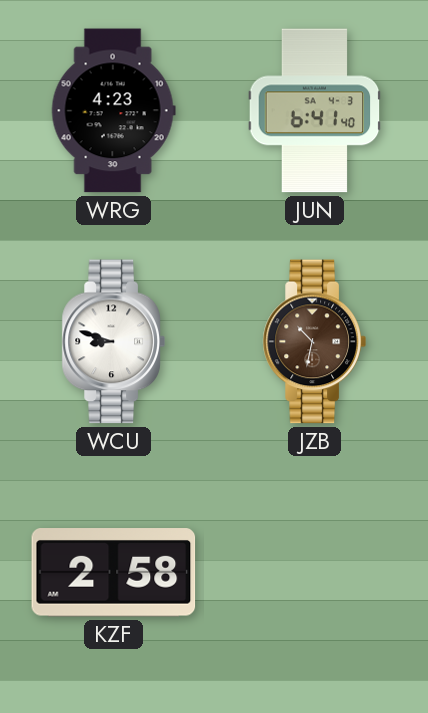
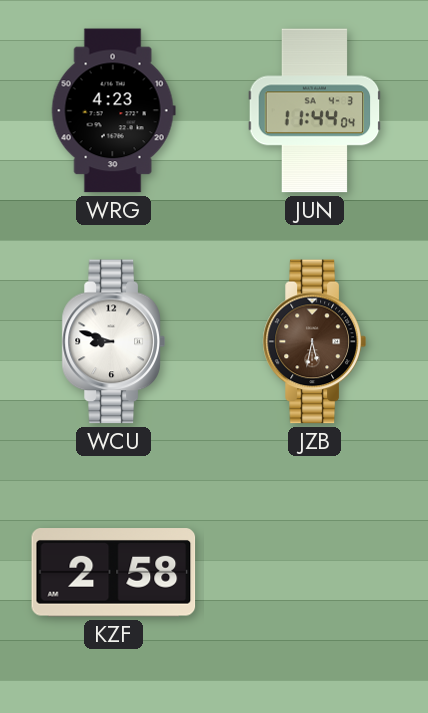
JUN: 6:41 -> 11:44
JZB: 10:32 -> 5:32
